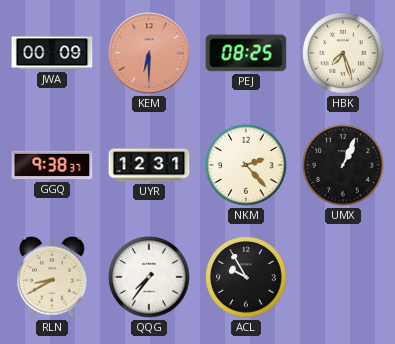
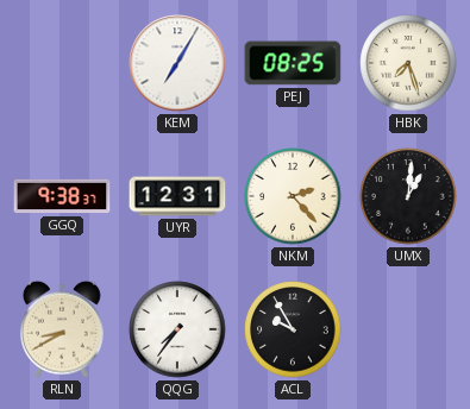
JWA: 00:09 -> none
KEM: 6:30 -> 7:05
KEM dial: salmon -> white
UMX: 1:04 -> 1:01
